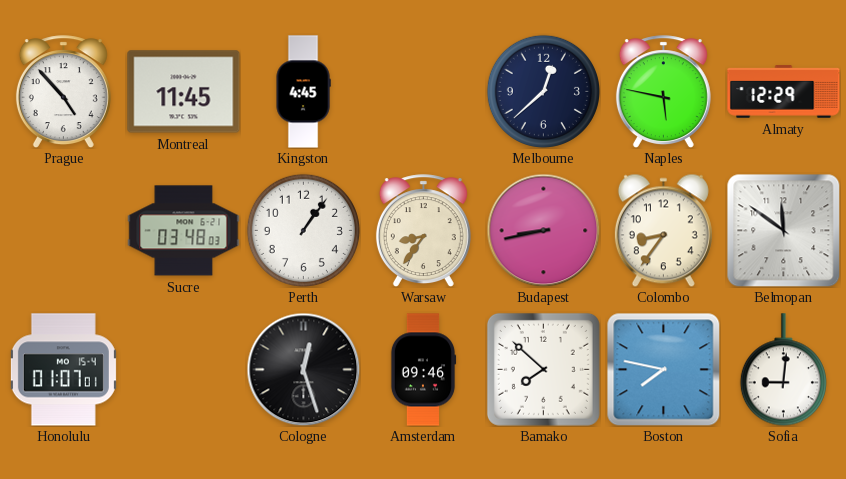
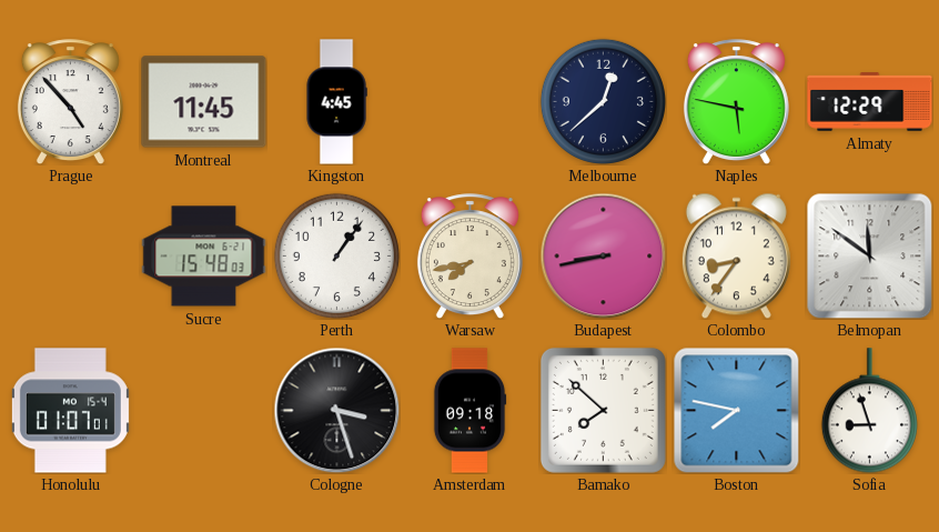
Sucre: 03:48 -> 15:48
Warsaw: 8:36 -> 7:43
Cologne: 12:27 -> 3:27
Amsterdam: 09:46 -> 09:18
Sofia: 9:01 -> 8:57
